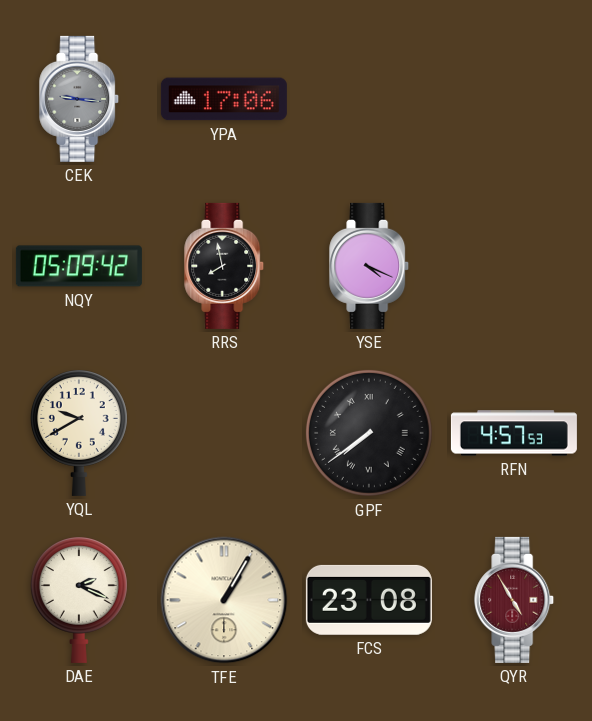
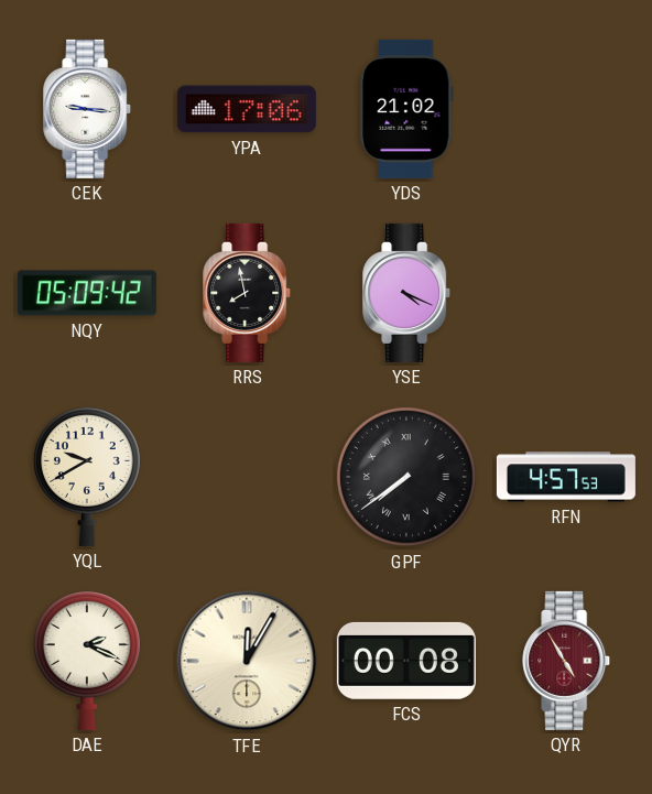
CEK dial: grey -> white
YDS: none -> 21:02
TFE: 1:05 -> 12:05
FCS: 23:08 -> 00:08
